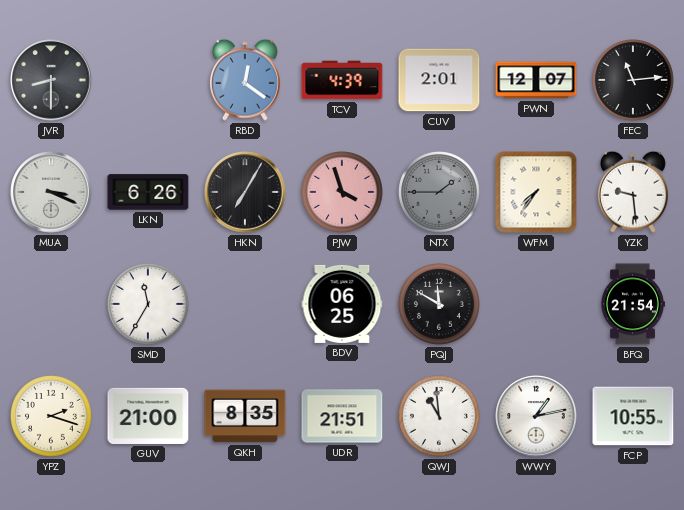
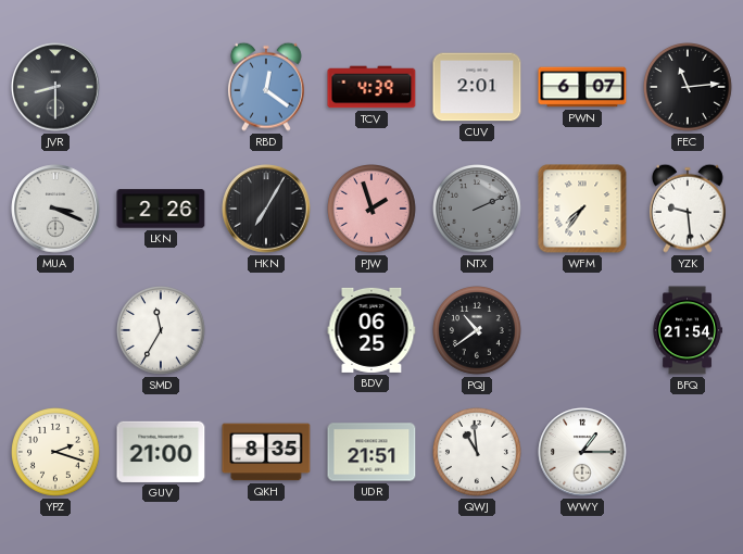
PWN: 12:07 -> 6:07
LKN: 6:26 -> 2:26
PJW: 3:57 -> 1:57
NTX: 1:45 -> 2:11
PQJ: 11:50 -> 10:39
WWY: 1:13 -> 1:15
FCP: 10:55 -> none
